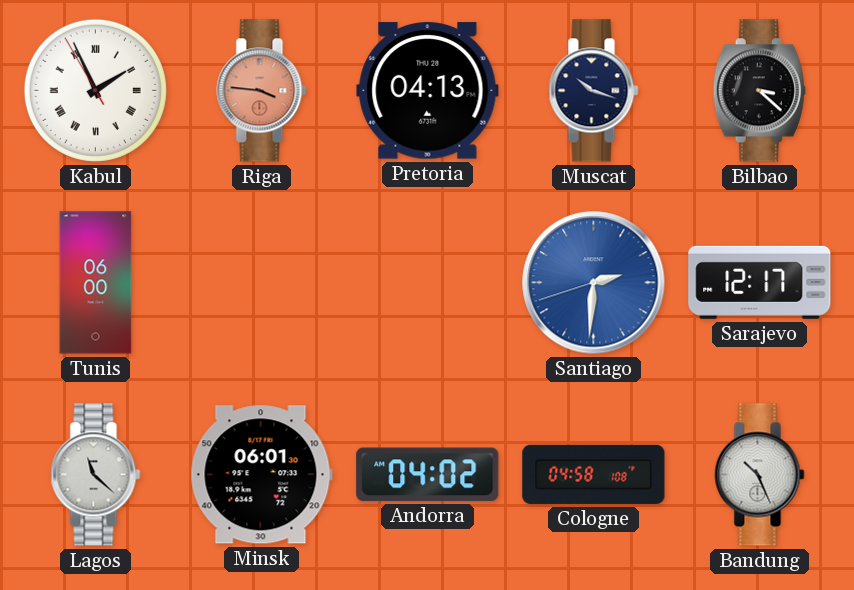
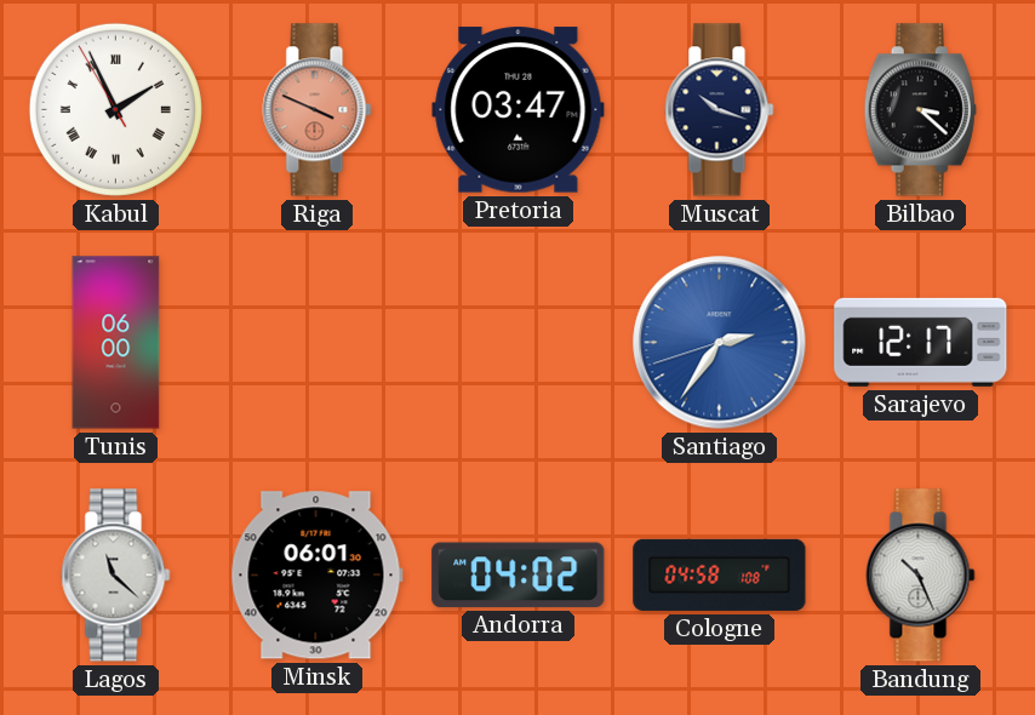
Riga: 3:46 -> 3:49
Pretoria: 04:13 -> 03:47
Santiago: 2:30 -> 2:35
